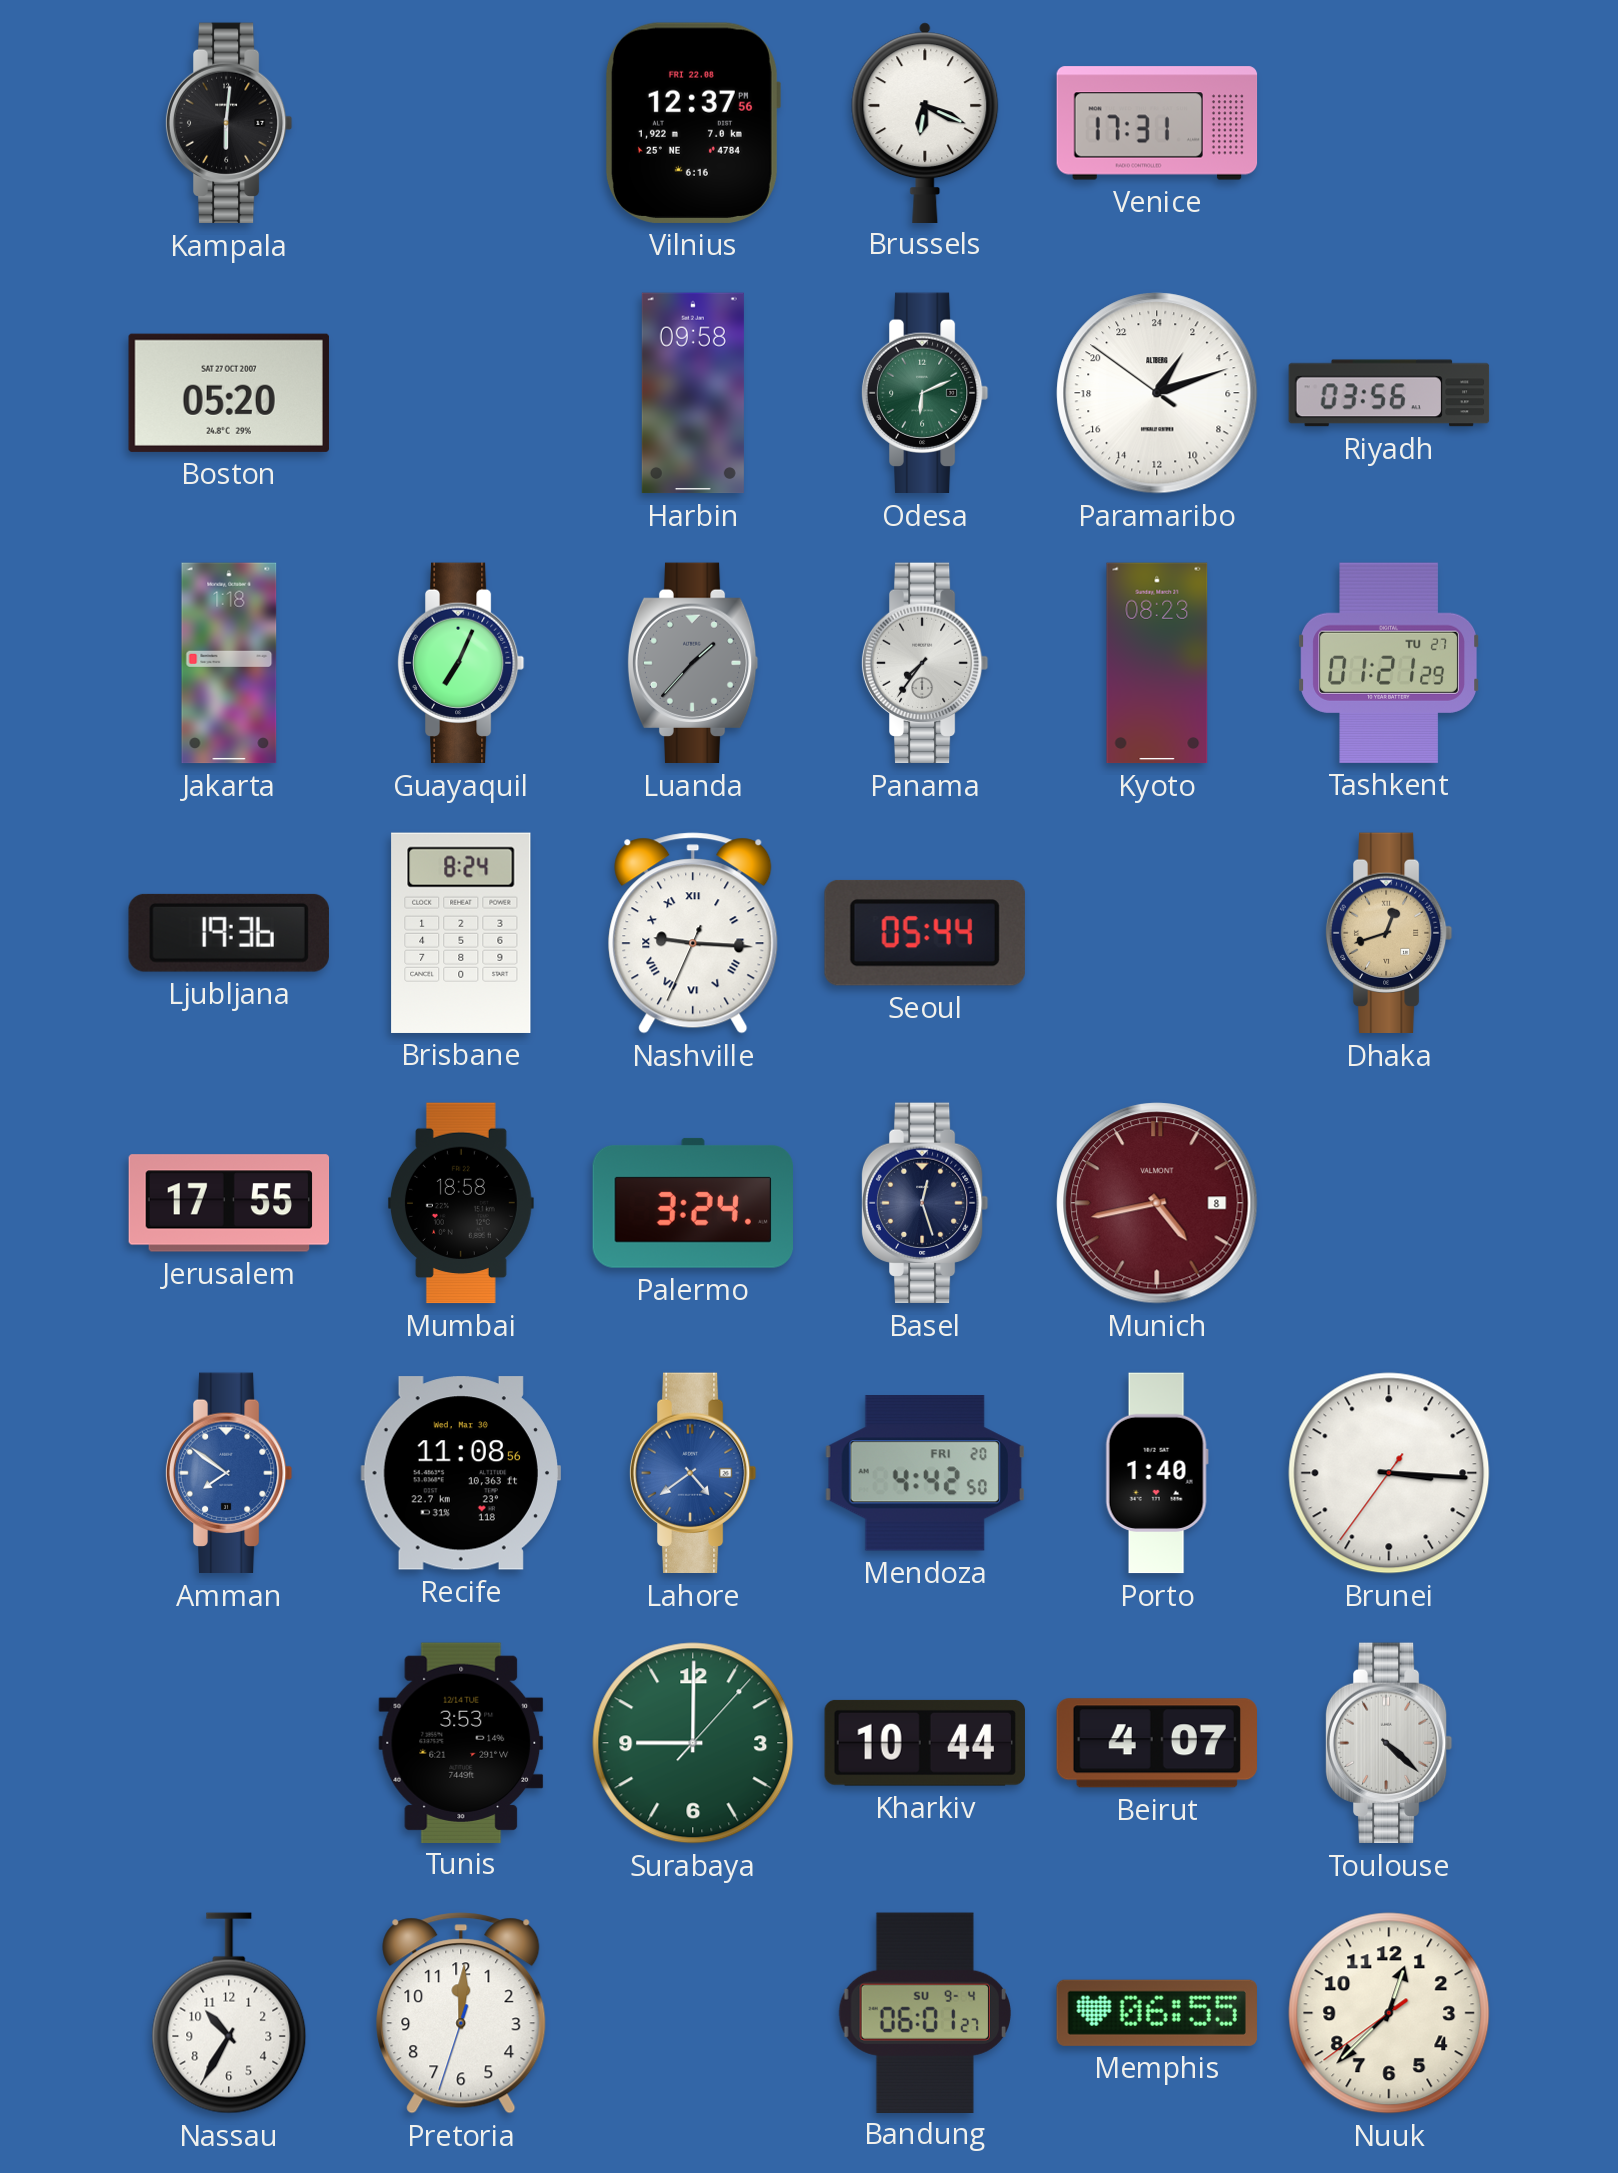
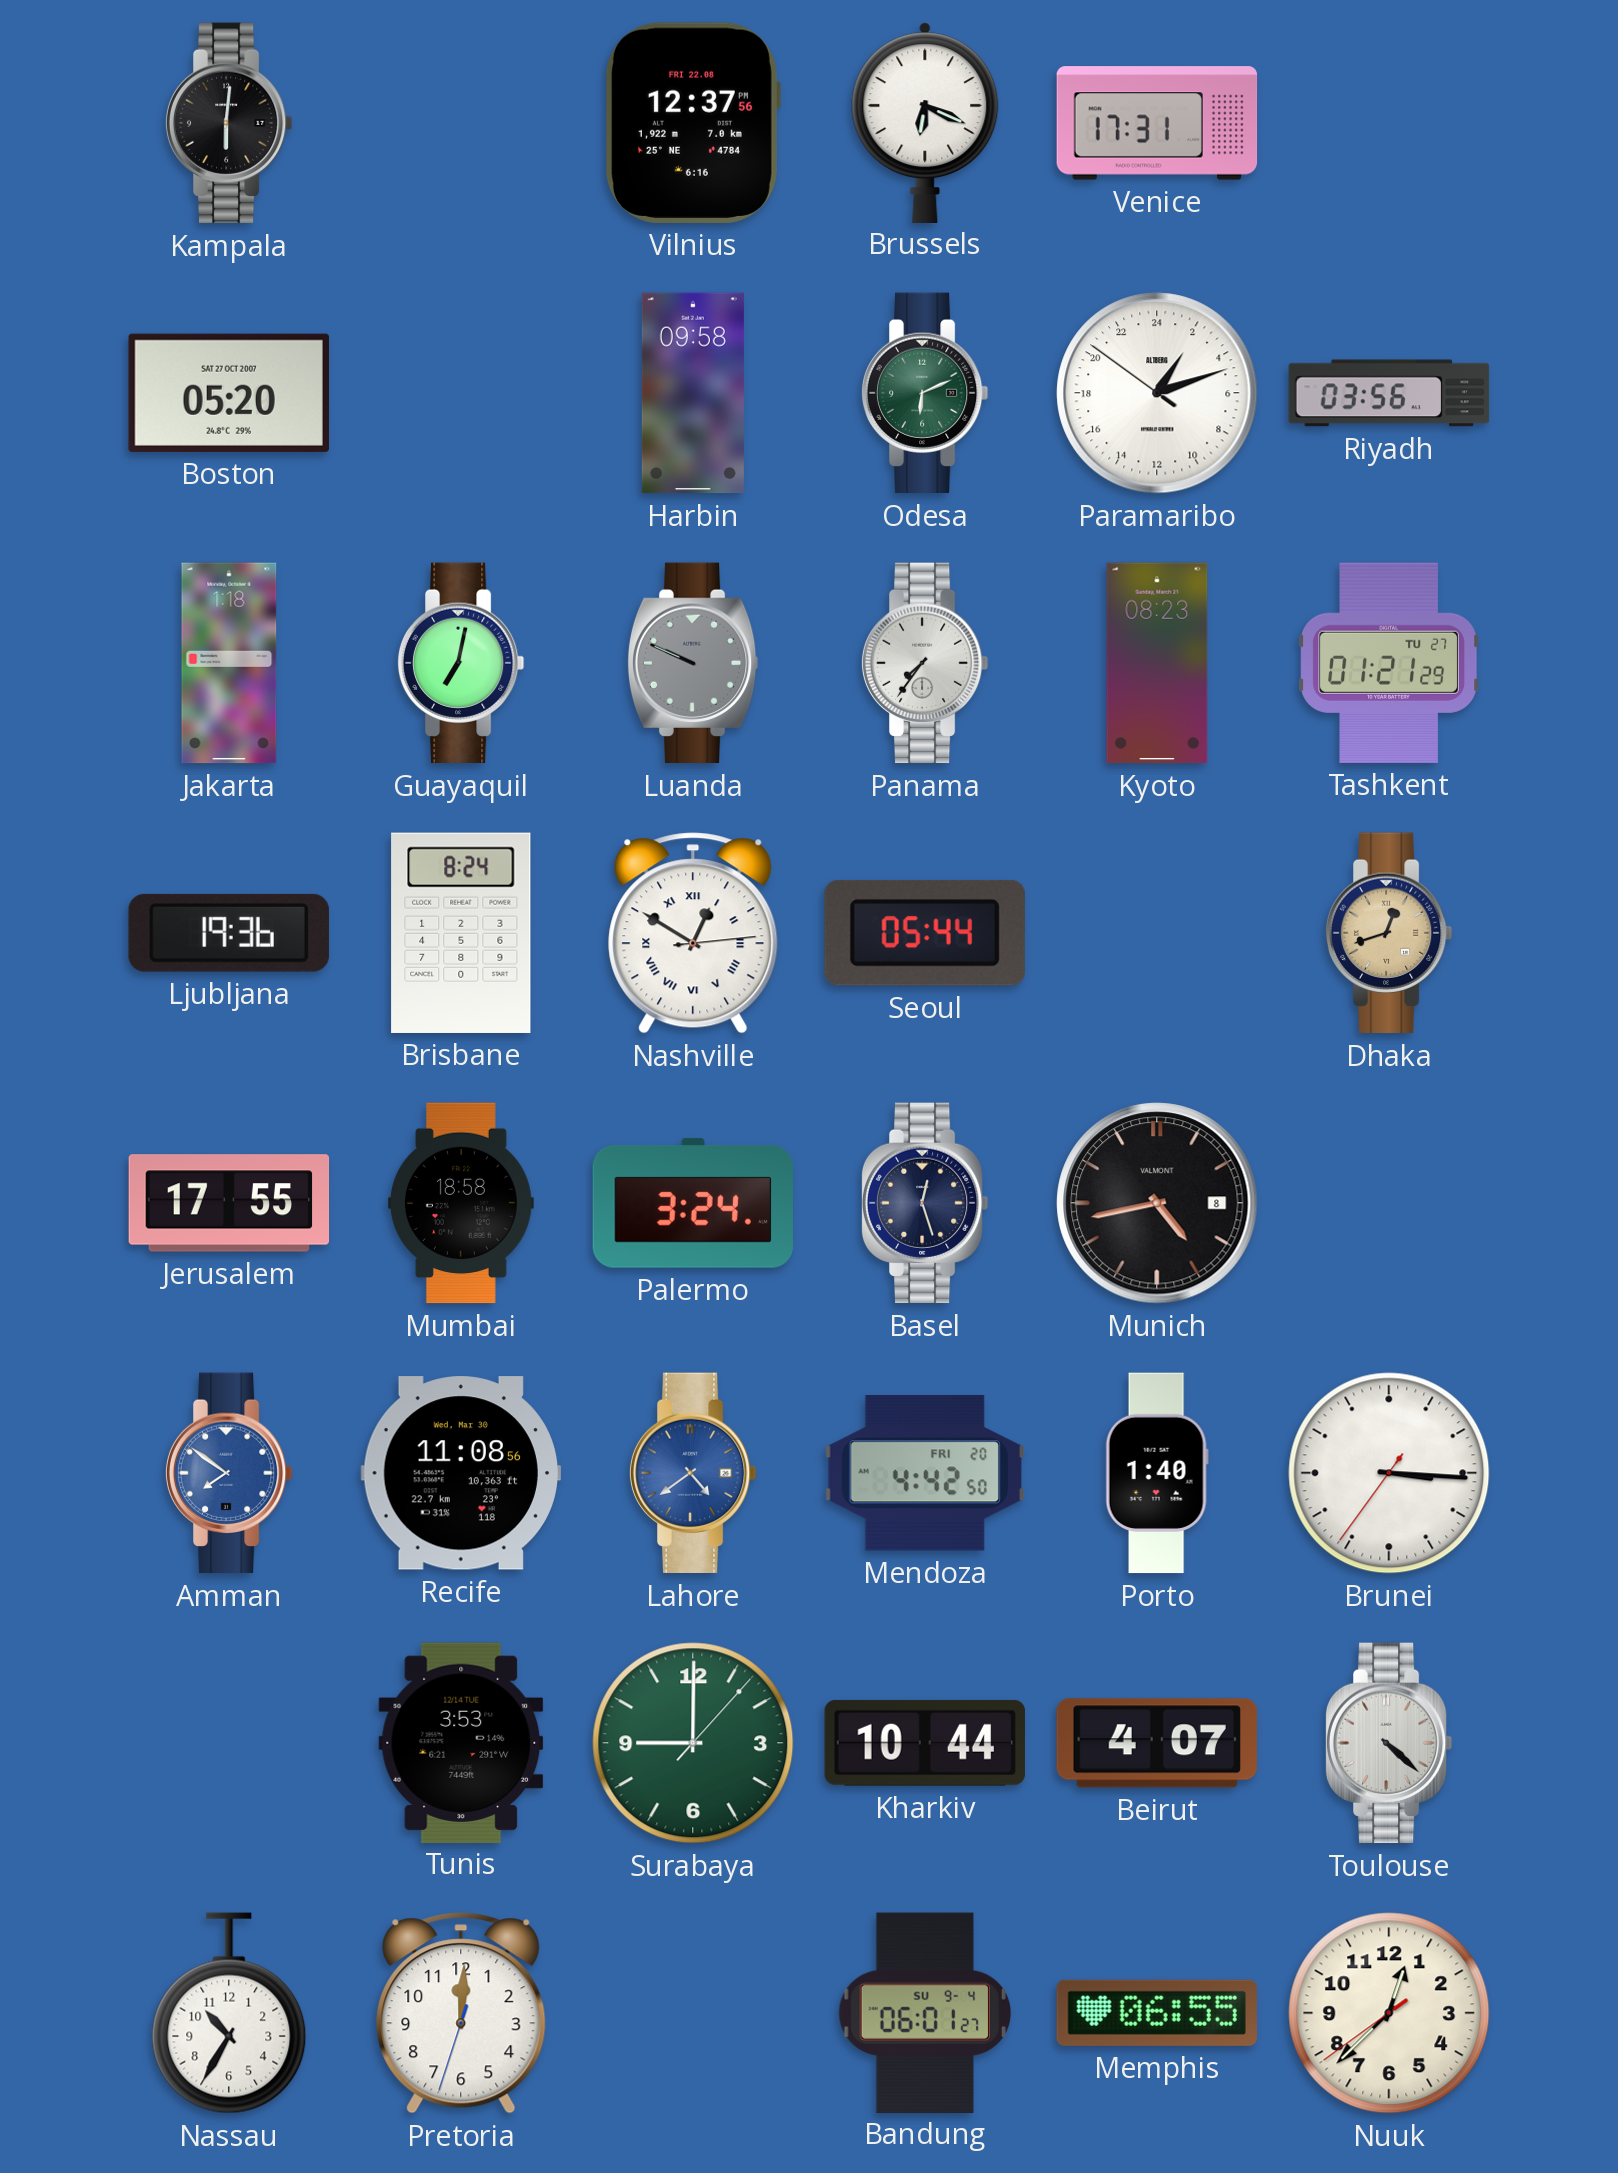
Guayaquil: 7:04 -> 7:02
Luanda: 1:37 -> 9:49
Nashville: 9:15 -> 12:50
Munich dial: burgundy -> black
